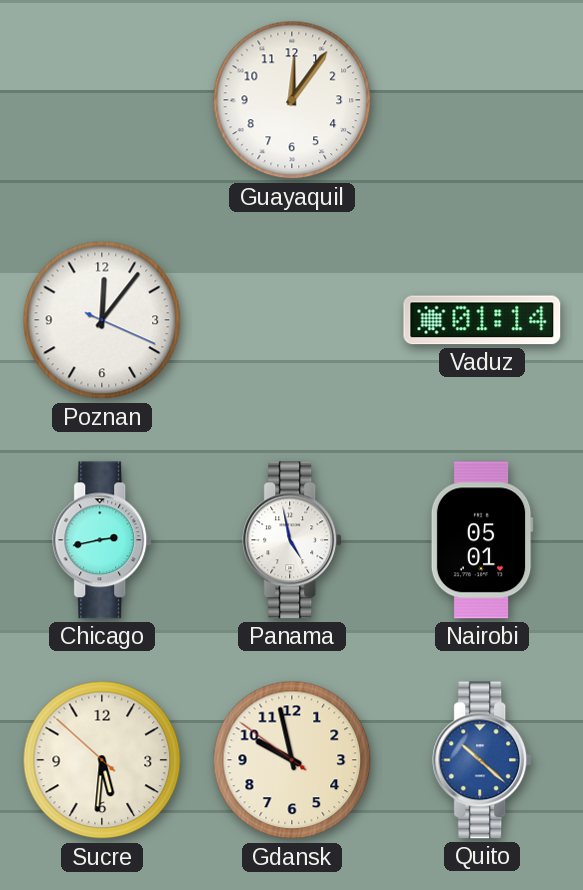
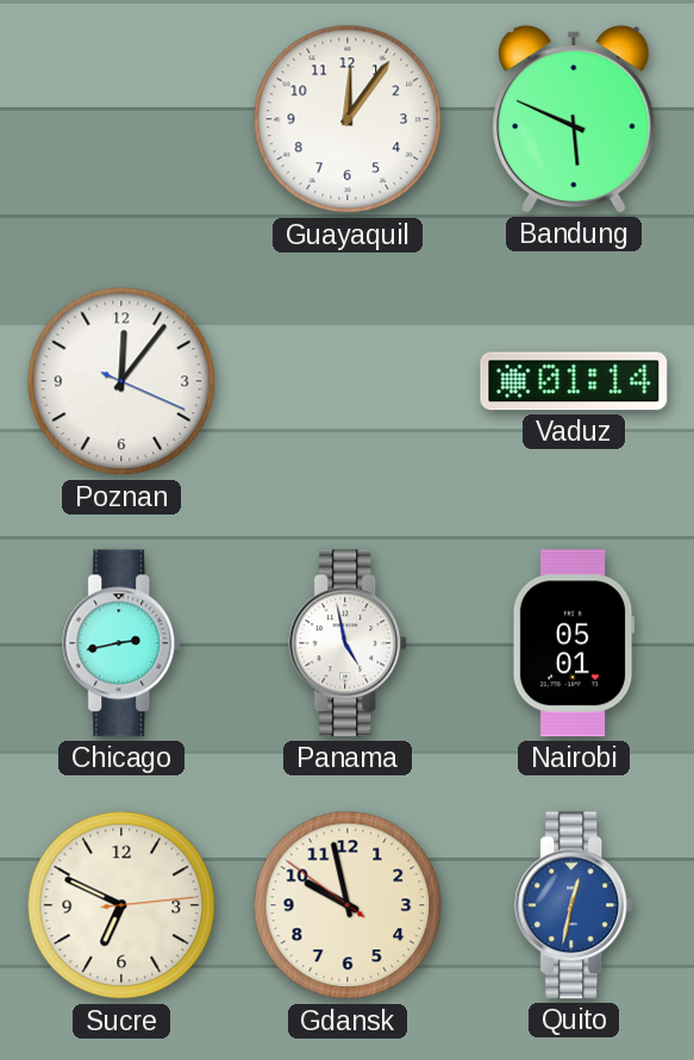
Bandung: none -> 5:49
Sucre: 5:30 -> 6:49
Quito: 10:22 -> 12:32
